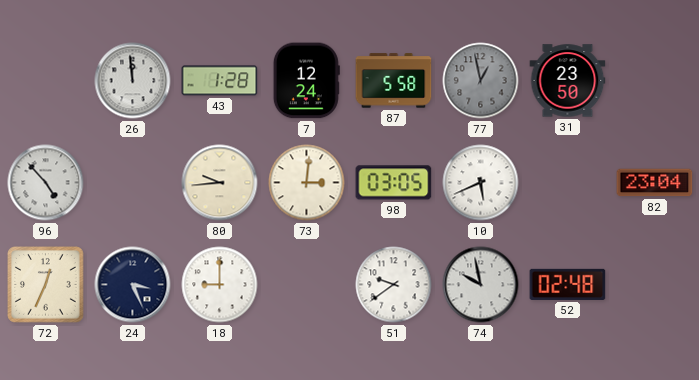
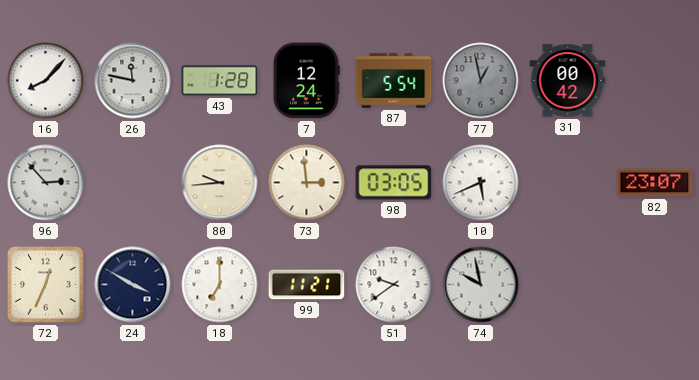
16: none -> 8:07
26: 11:59 -> 11:47
87: 5:58 -> 5:54
31: 23:50 -> 00:42
96: 4:53 -> 2:53
73: 3:01 -> 2:59
82: 23:04 -> 23:07
24: 3:26 -> 3:50
18: 9:00 -> 7:00
99: none -> 11:21
52: 02:48 -> none
